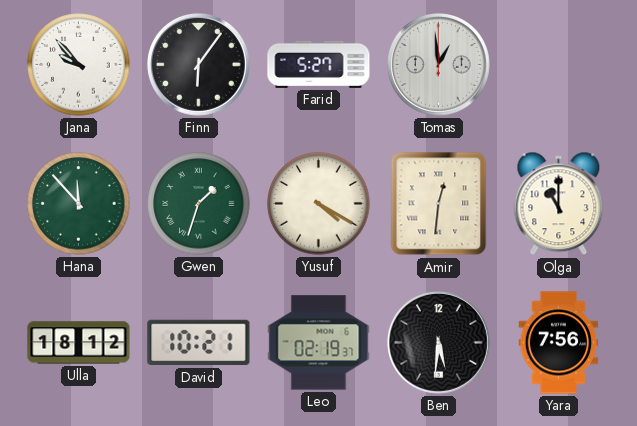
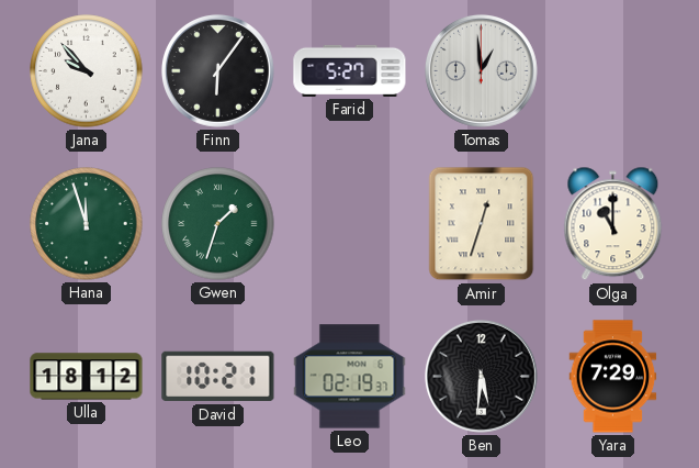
Hana: 11:53 -> 11:57
Yusuf: 4:20 -> none
Amir: 12:31 -> 12:33
Yara: 7:56 -> 7:29
